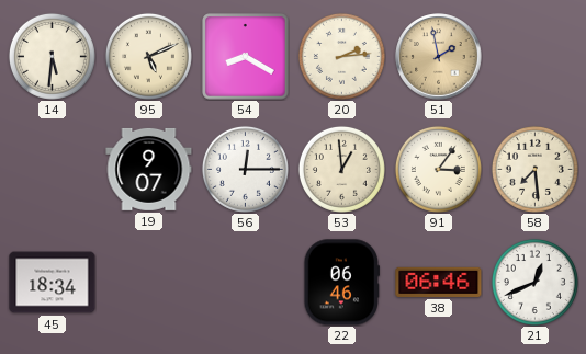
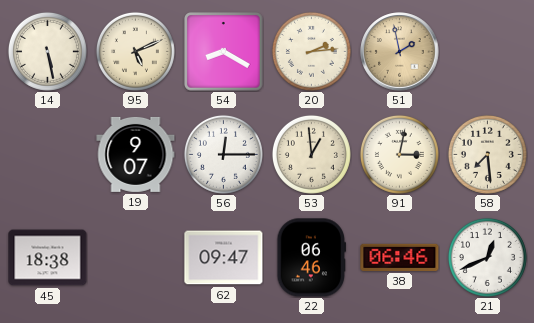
14: 5:31 -> 5:28
91: 3:06 -> 3:02
45: 18:34 -> 18:38
62: none -> 09:47
